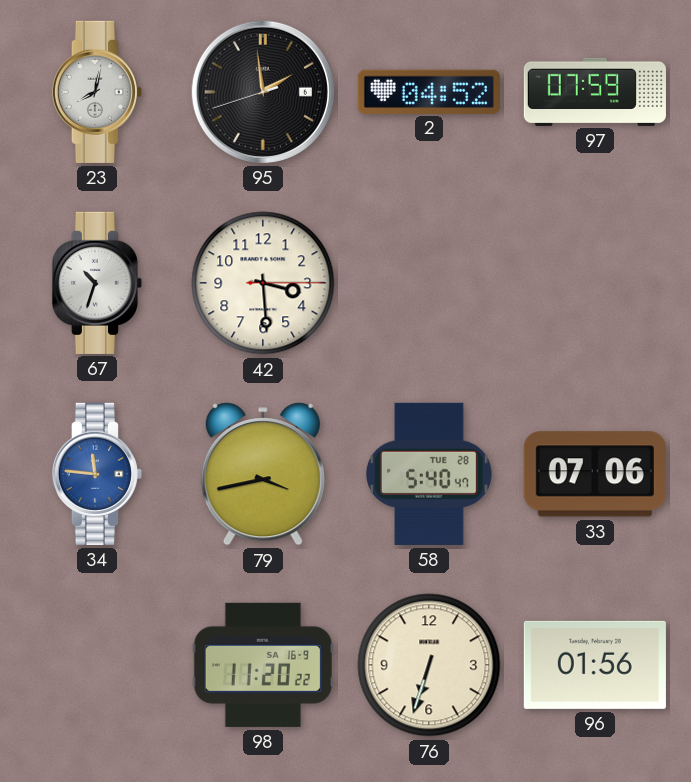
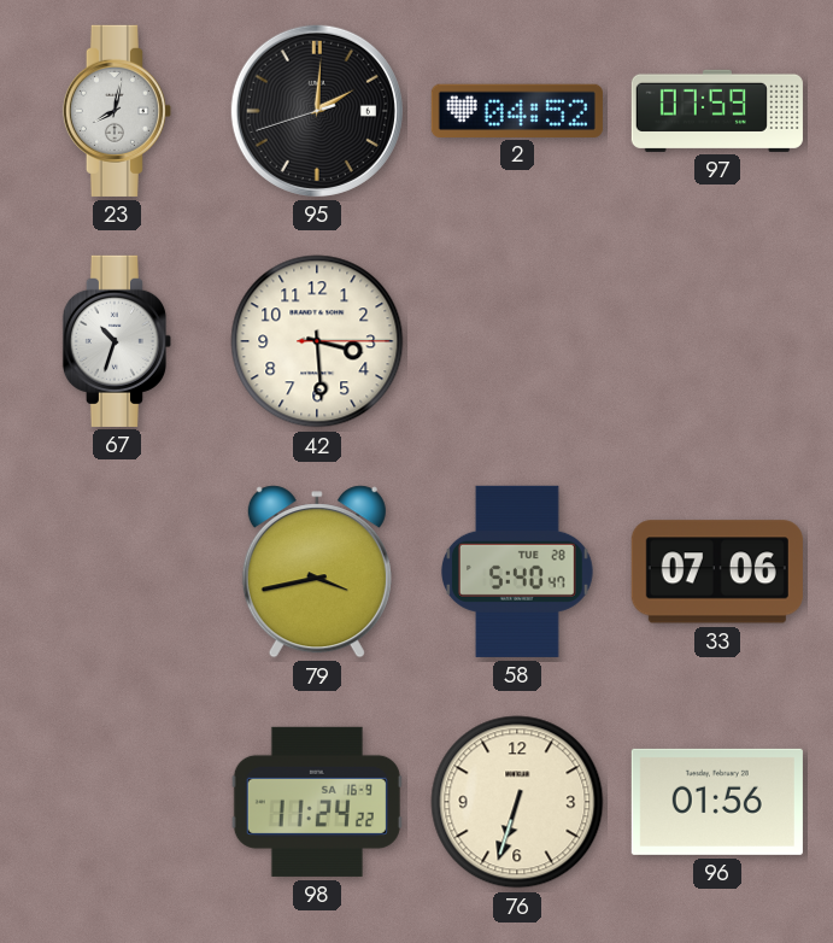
95: 1:58 -> 2:00
34: 11:46 -> none
98: 11:20 -> 11:24
